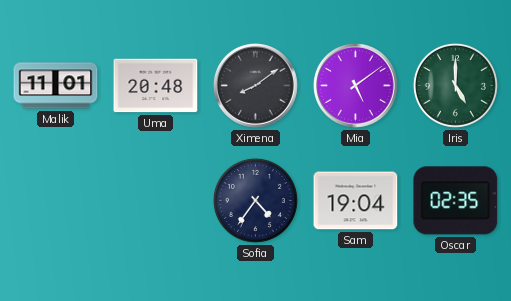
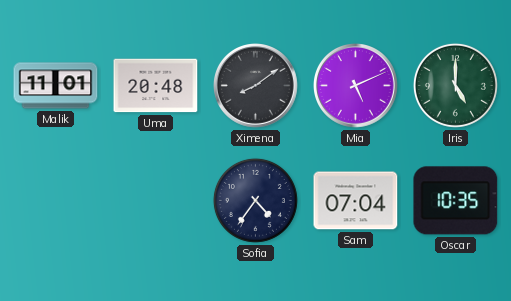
Mia: 5:09 -> 5:11
Sam: 19:04 -> 07:04
Oscar: 02:35 -> 10:35
